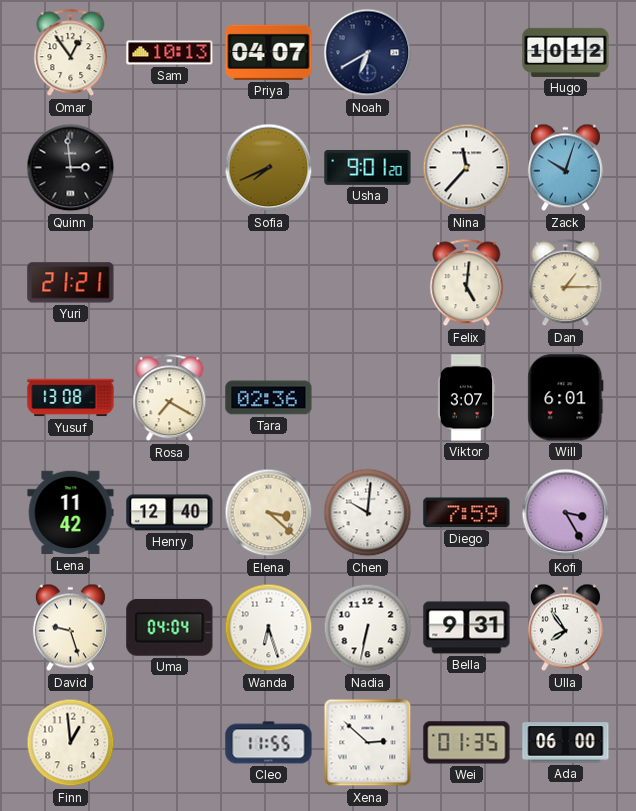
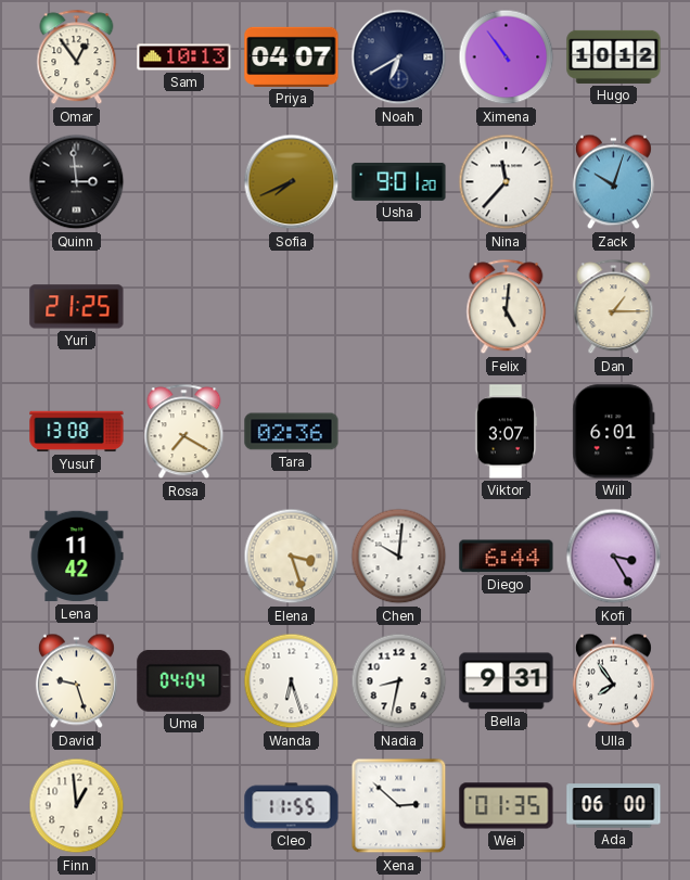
Ximena: none -> 10:54
Yuri: 21:21 -> 21:25
Henry: 12:40 -> none
Elena: 3:22 -> 3:27
Diego: 7:59 -> 6:44
Nadia: 6:32 -> 8:32
